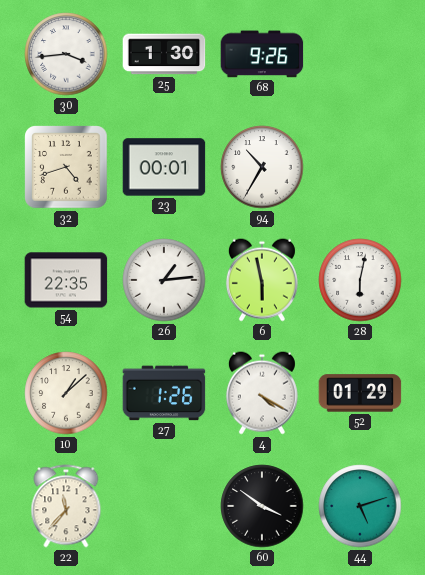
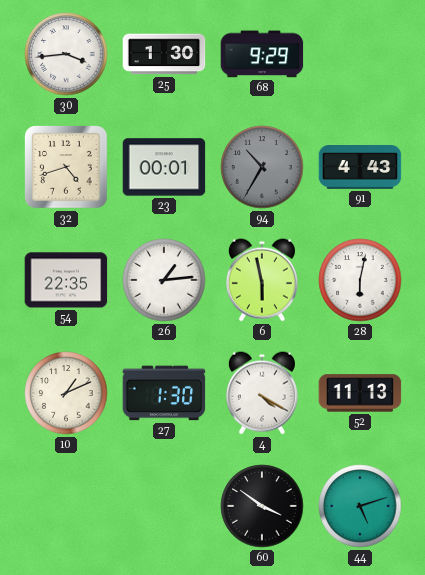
68: 9:26 -> 9:29
94 dial: white -> grey
91: none -> 4:43
10: 1:08 -> 1:11
27: 1:26 -> 1:30
52: 01:29 -> 11:13
22: 11:37 -> none
